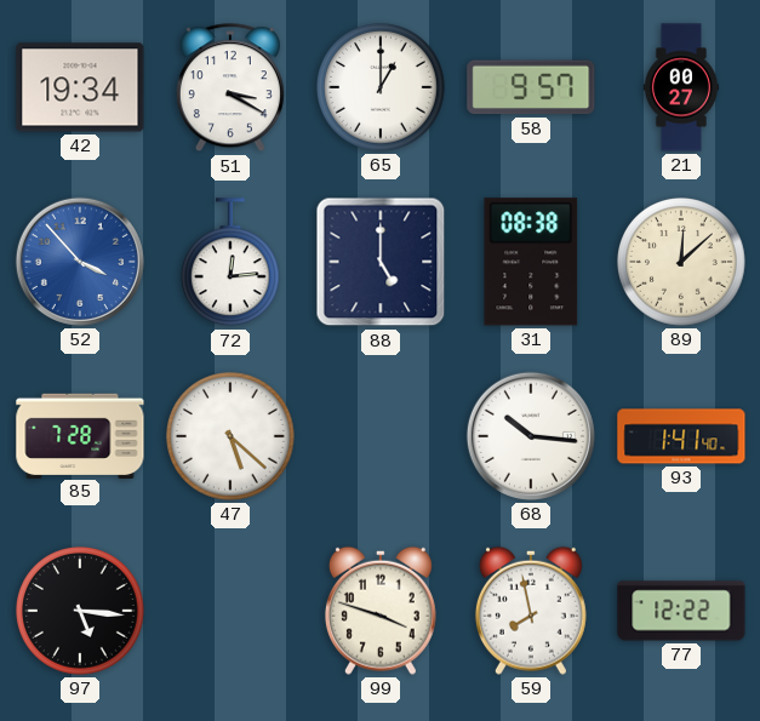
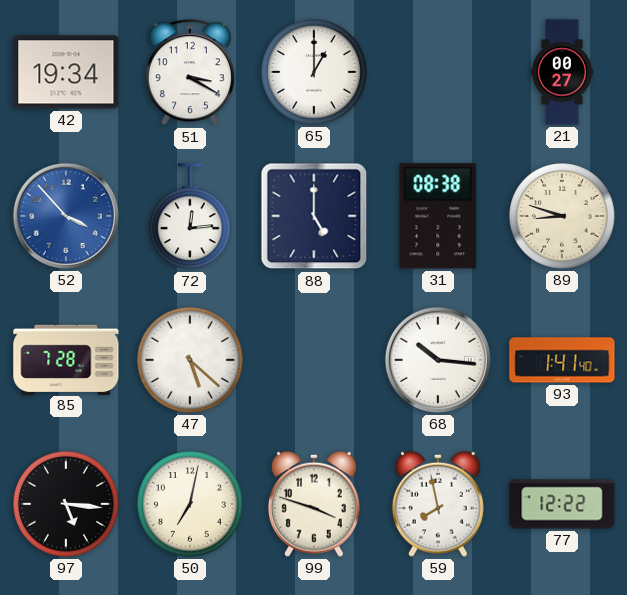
58: 9:57 -> none
89: 12:08 -> 8:48
50: none -> 7:02
